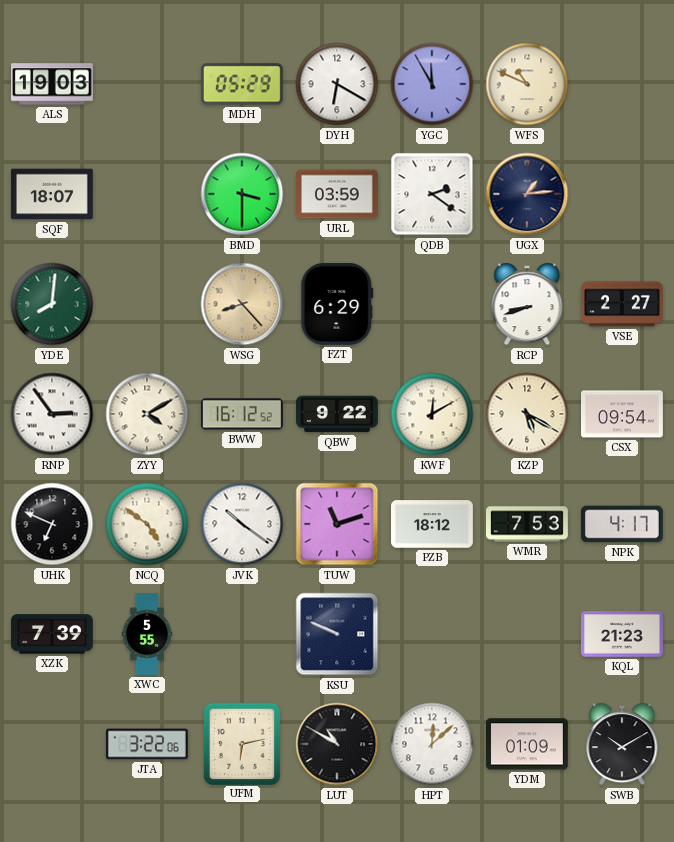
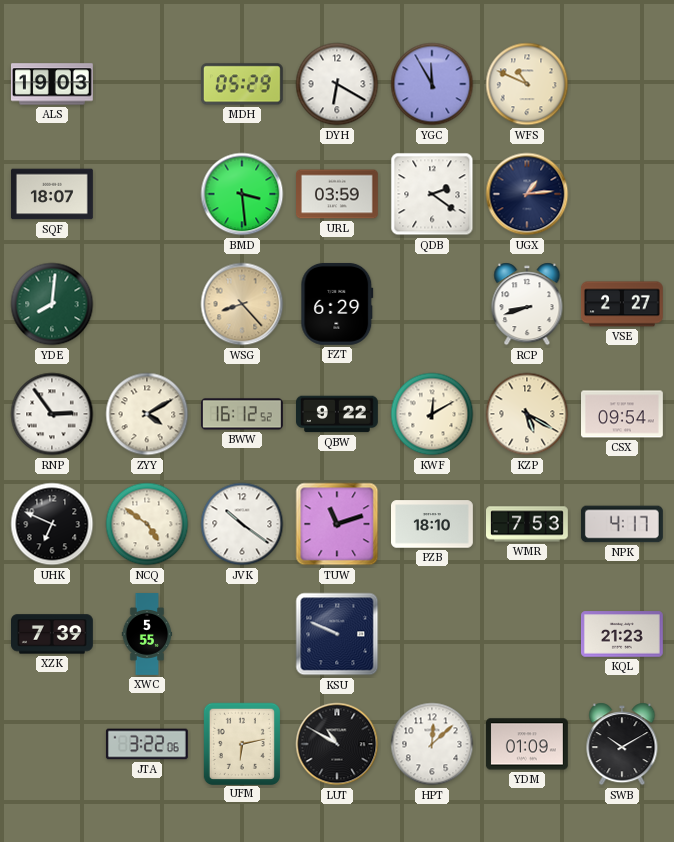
BMD: 3:30 -> 3:29
PZB: 18:12 -> 18:10
